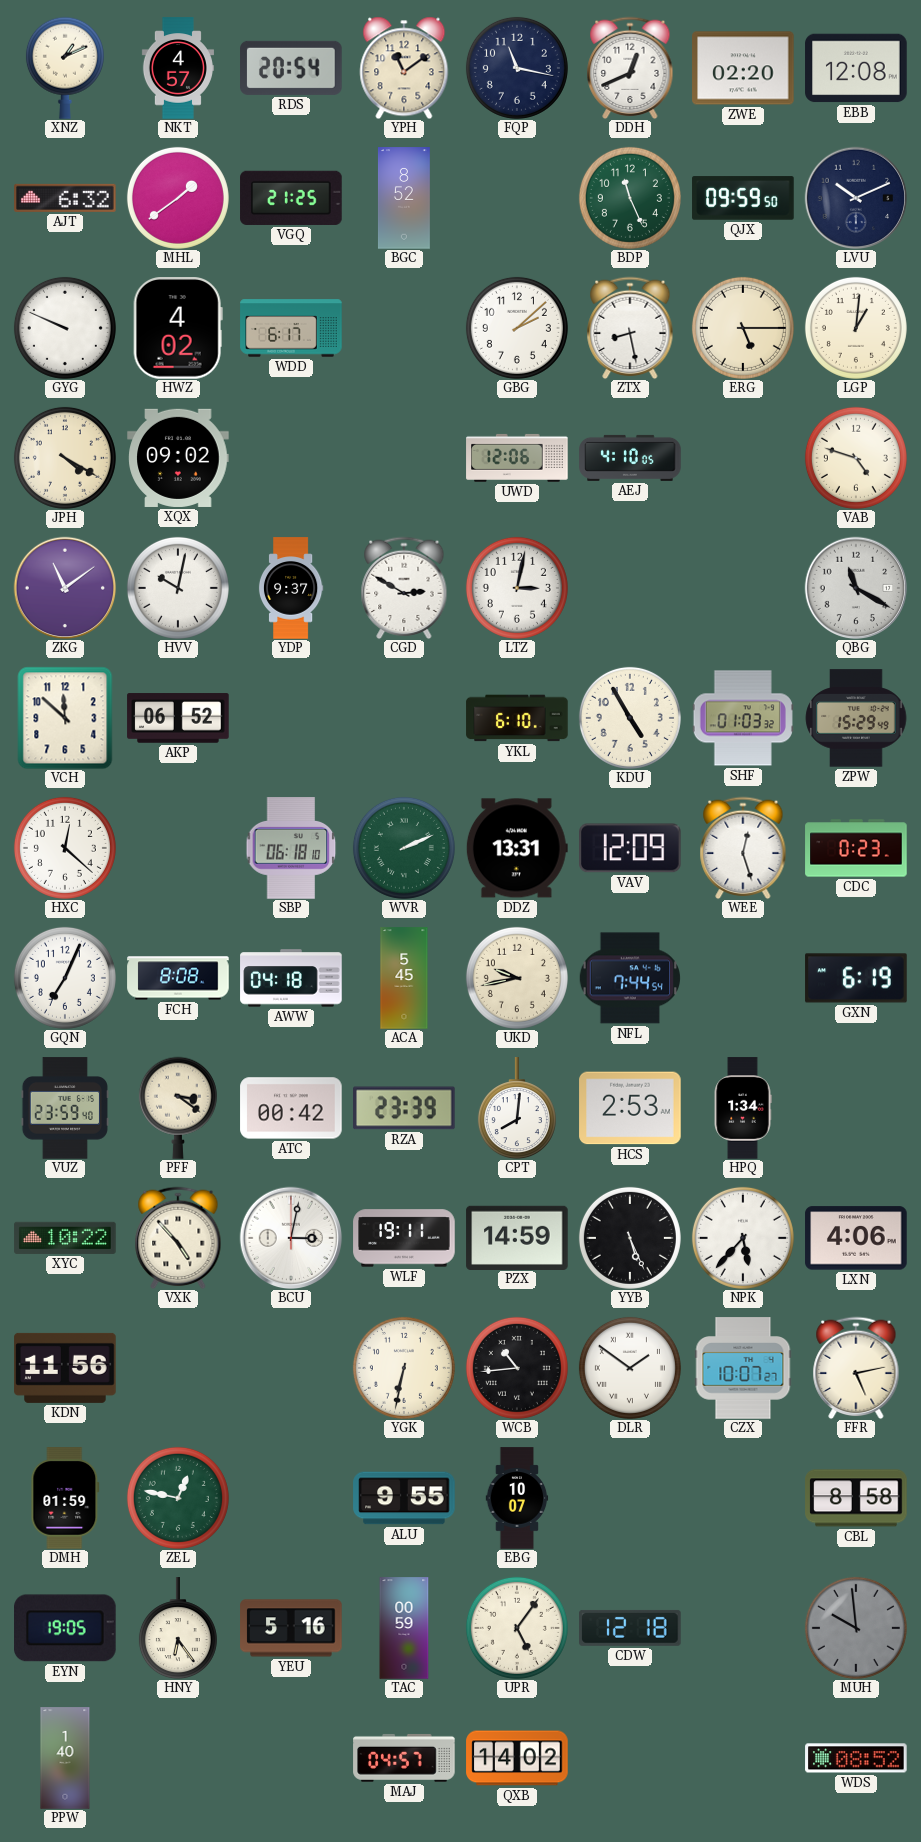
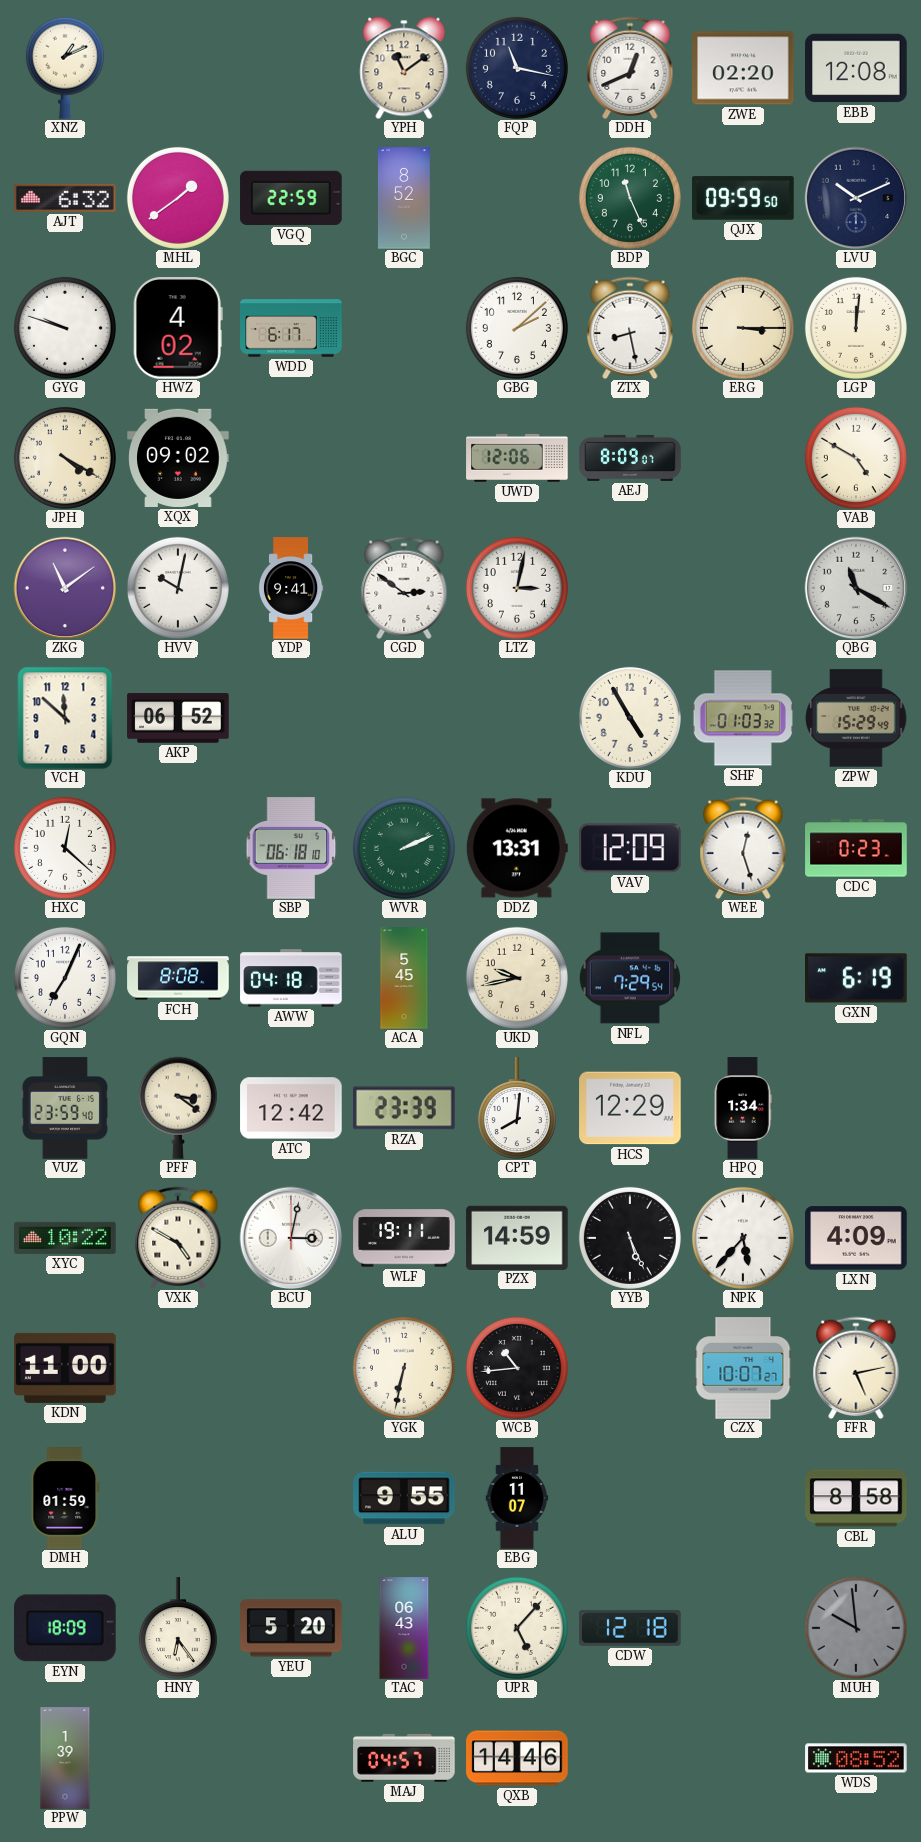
NKT: 4:57 -> none
RDS: 20:54 -> none
VGQ: 21:25 -> 22:59
GYG: 9:49 -> 9:48
ERG: 5:15 -> 3:15
LGP: 1:01 -> 12:01
AEJ: 4:10 -> 8:09
VAB: 4:48 -> 4:50
YDP: 9:37 -> 9:41
CGD: 2:50 -> 2:51
YKL: 6:10 -> none
NFL: 7:44 -> 7:29
ATC: 00:42 -> 12:42
HCS: 2:53 -> 12:29
VXK: 4:53 -> 4:50
LXN: 4:06 -> 4:09
KDN: 11:56 -> 11:00
DLR: 1:51 -> none
ZEL: 12:47 -> none
EBG: 10:07 -> 11:07
EYN: 19:05 -> 18:09
YEU: 5:16 -> 5:20
TAC: 00:59 -> 06:43
UPR: 5:06 -> 5:07
PPW: 1:40 -> 1:39
QXB: 14:02 -> 14:46
